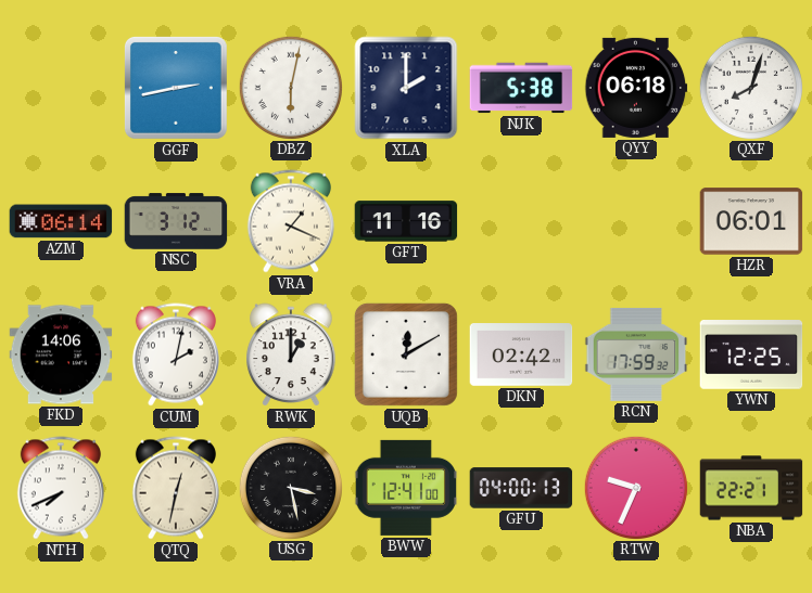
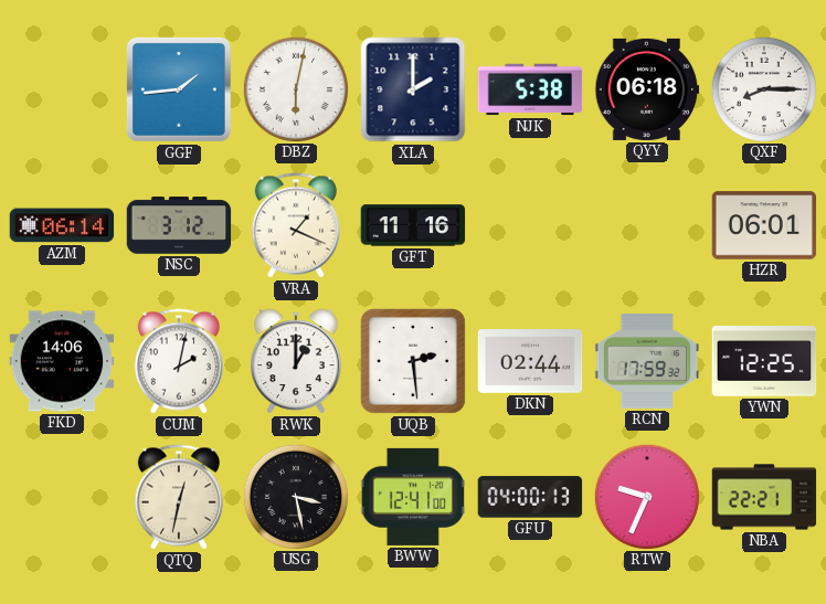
GGF: 2:43 -> 1:44
QXF: 8:03 -> 8:15
UQB: 12:10 -> 2:29
DKN: 02:42 -> 02:44
NTH: 7:41 -> none
